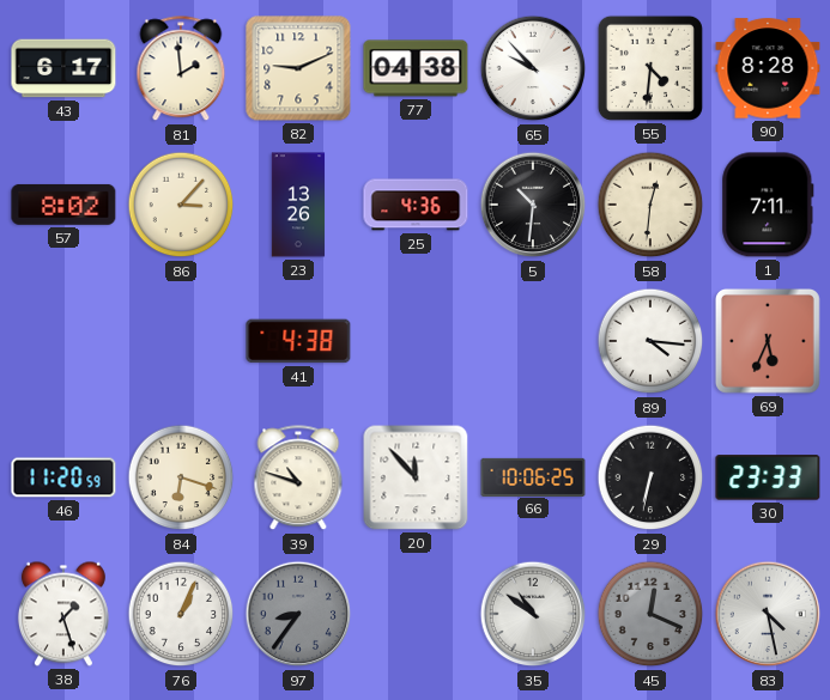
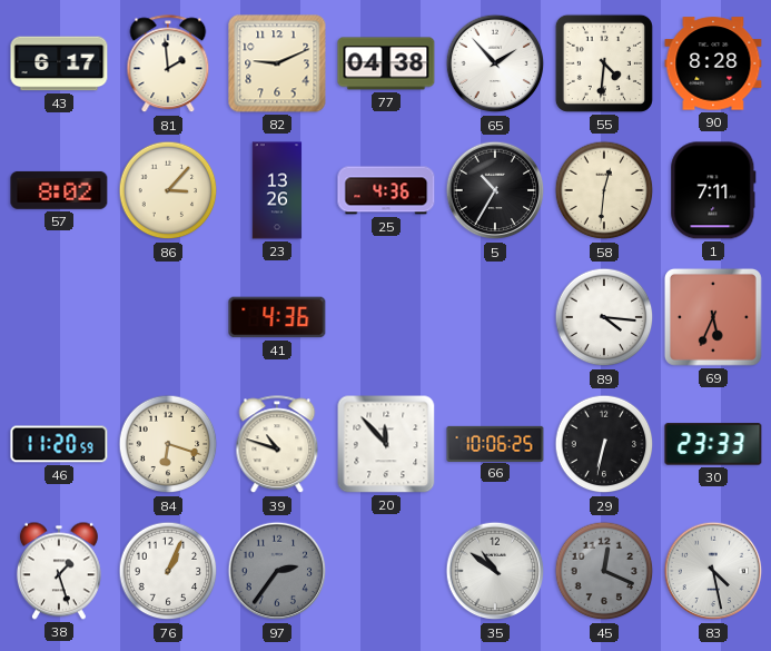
65: 9:53 -> 1:53
5: 10:31 -> 10:35
41: 4:38 -> 4:36
97: 8:36 -> 2:36
